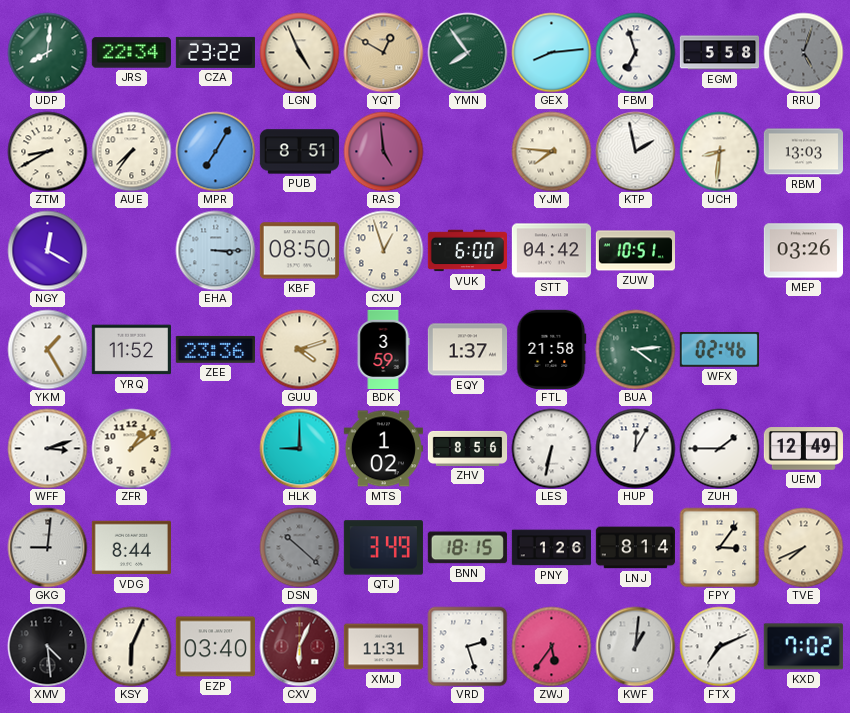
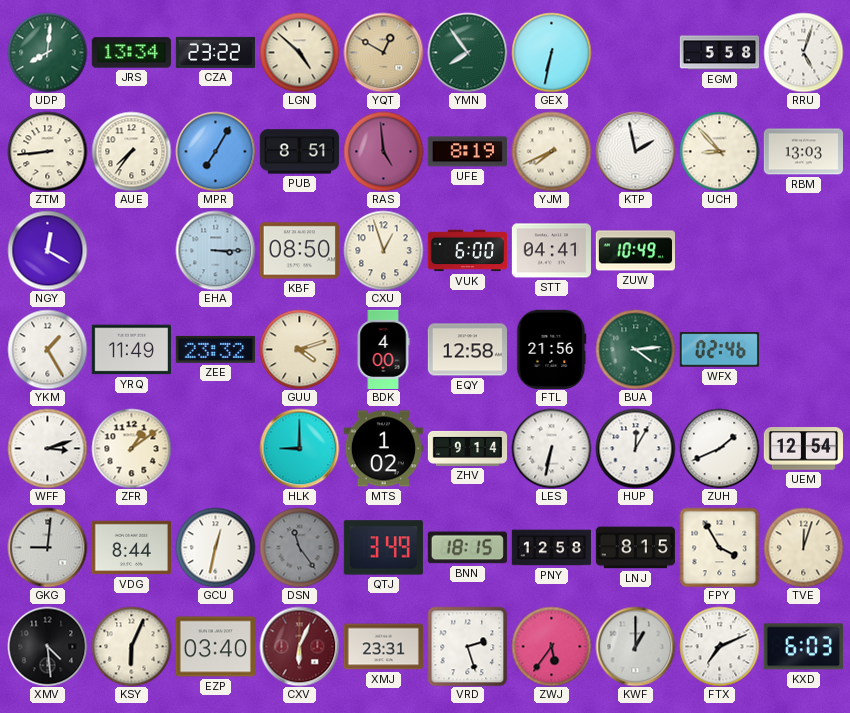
JRS: 22:34 -> 13:34
LGN: 4:56 -> 4:52
GEX: 8:14 -> 6:32
FBM: 6:57 -> none
RRU dial: grey -> white
ZTM: 8:40 -> 8:44
UFE: none -> 8:19
YJM: 7:46 -> 7:41
UCH: 8:31 -> 8:53
STT: 04:42 -> 04:41
ZUW: 10:51 -> 10:49
MEP: 03:26 -> none
YRQ: 11:52 -> 11:49
ZEE: 23:36 -> 23:32
BDK: 3:59 -> 4:00
EQY: 1:37 -> 12:58
FTL: 21:58 -> 21:56
ZHV: 8:56 -> 9:14
ZUH: 1:45 -> 1:41
UEM: 12:49 -> 12:54
GCU: none -> 12:32
DSN: 10:22 -> 11:24
PNY: 1:26 -> 12:58
LNJ: 8:14 -> 8:15
FPY: 3:06 -> 3:55
TVE: 7:41 -> 12:03
XMJ: 11:31 -> 23:31
KWF: 1:01 -> 1:00
KXD: 7:02 -> 6:03
